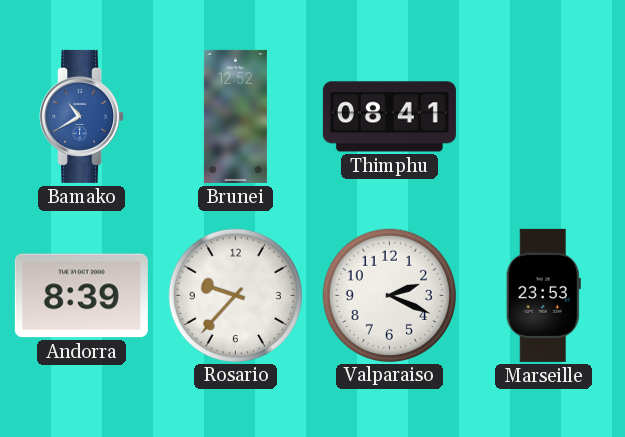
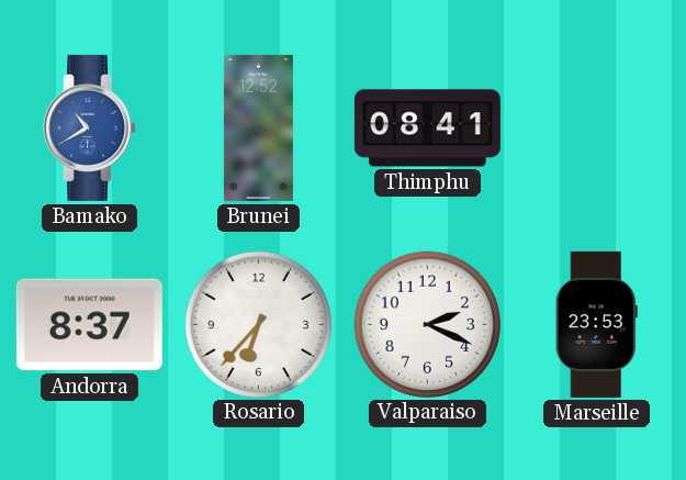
Andorra: 8:39 -> 8:37
Rosario: 9:37 -> 6:37
